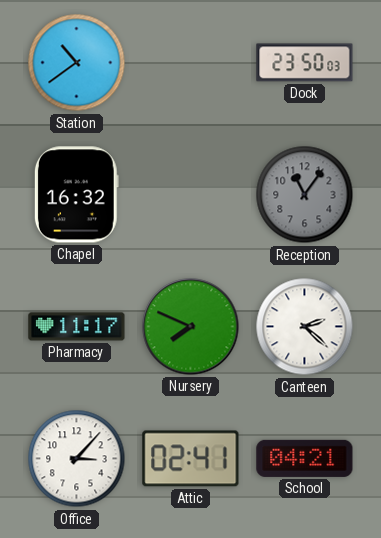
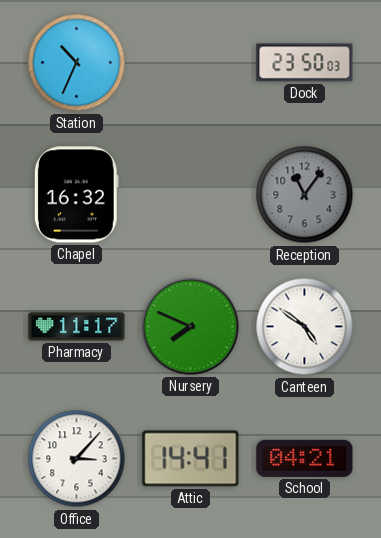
Station: 10:39 -> 10:34
Canteen: 2:22 -> 4:51
Attic: 02:41 -> 14:41
